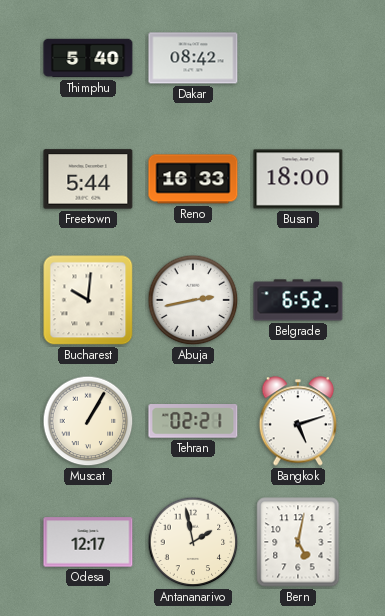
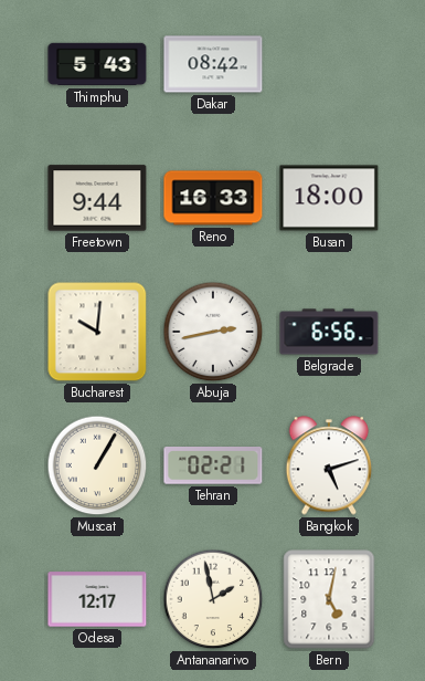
Thimphu: 5:40 -> 5:43
Freetown: 5:44 -> 9:44
Belgrade: 6:52 -> 6:56
